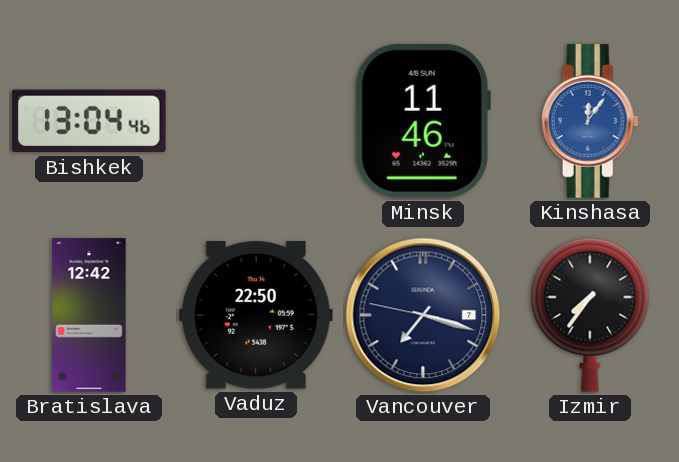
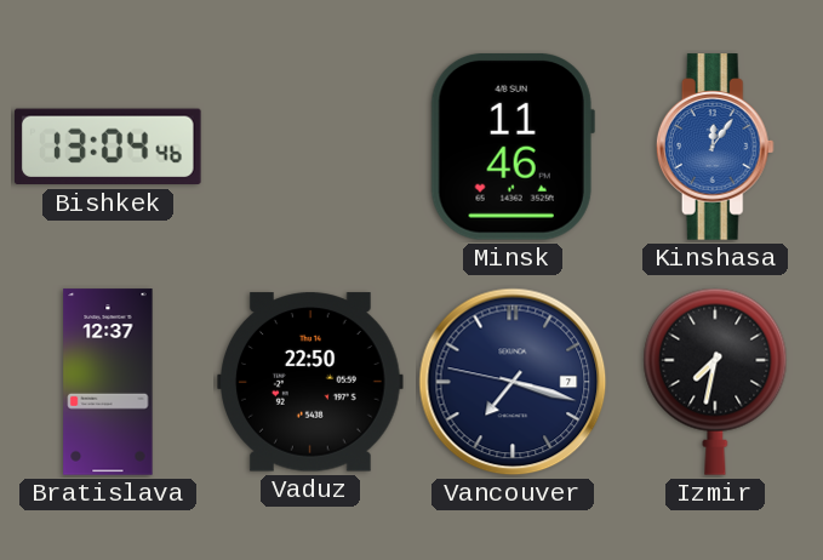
Bratislava: 12:42 -> 12:37
Izmir: 7:36 -> 7:32
